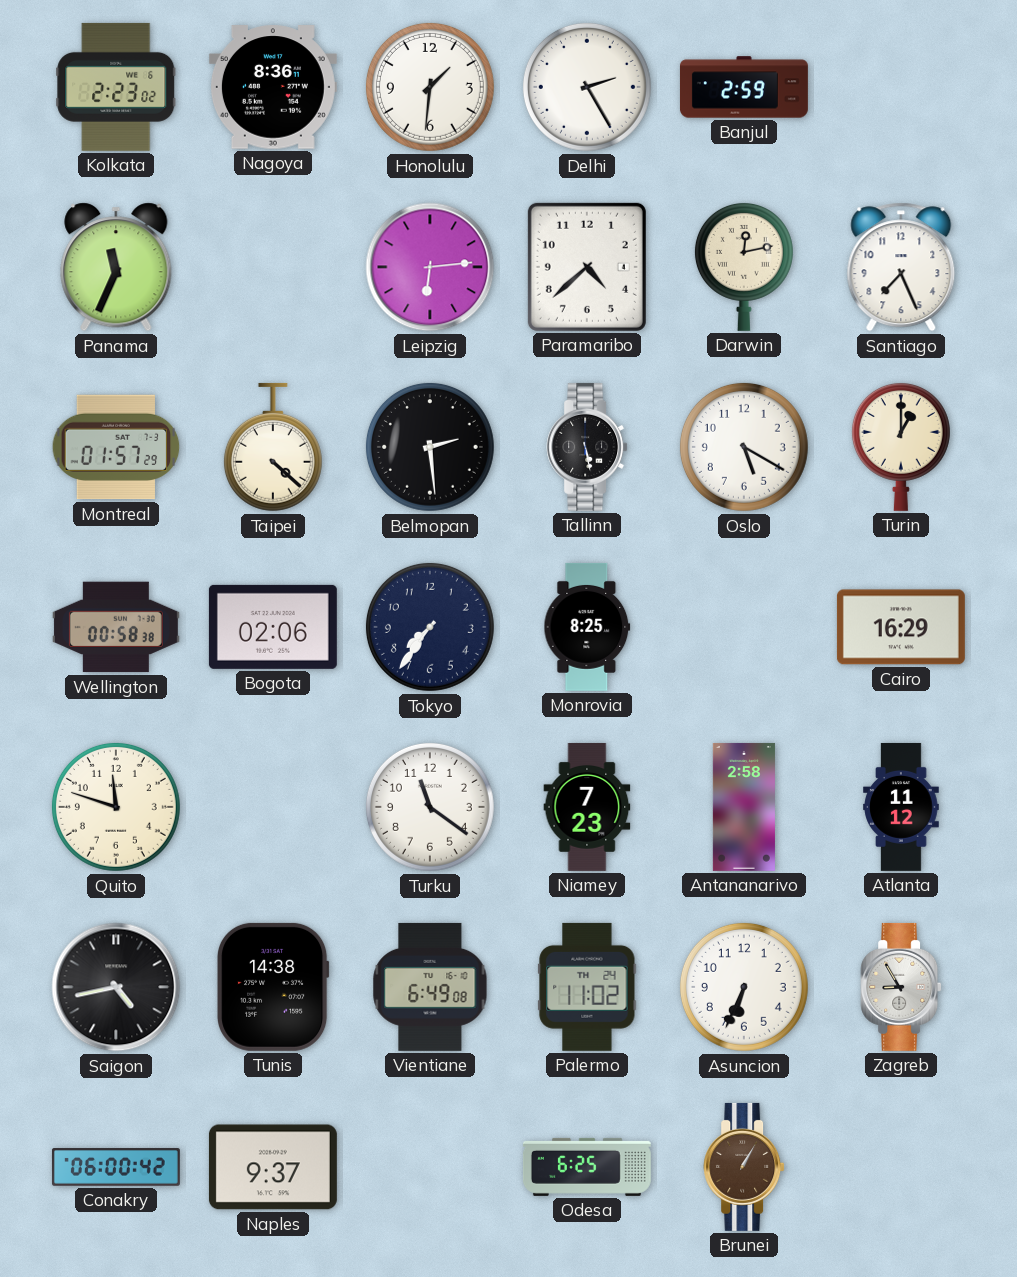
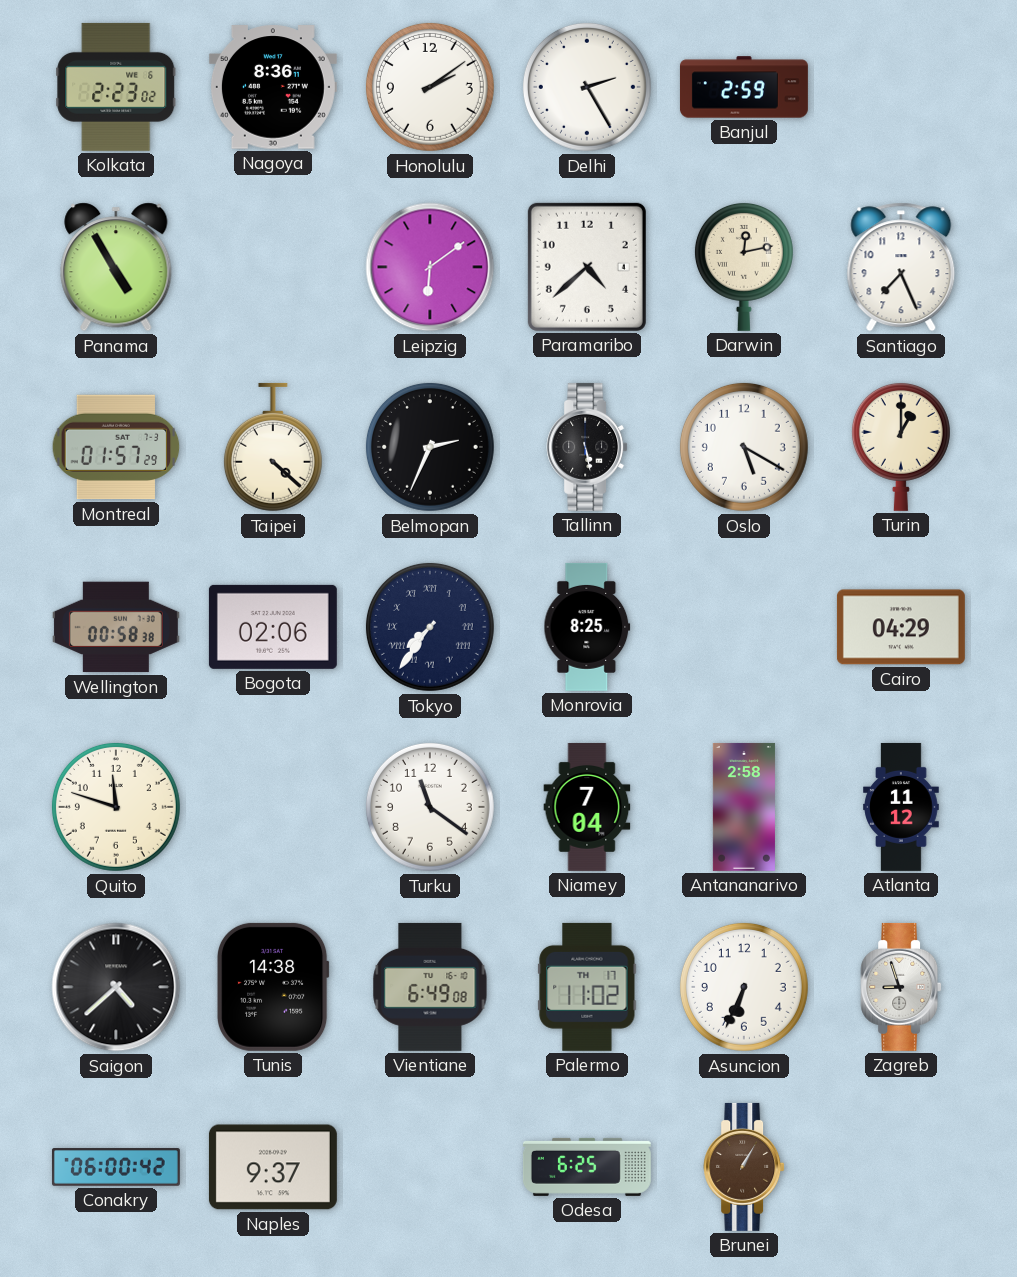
Honolulu: 1:31 -> 2:09
Panama: 11:34 -> 4:55
Leipzig: 6:14 -> 6:09
Belmopan: 2:29 -> 2:34
Tokyo numerals: Arabic -> Roman
Cairo: 16:29 -> 04:29
Niamey: 7:23 -> 7:04
Saigon: 4:43 -> 4:38
Palermo date: TH 24 -> TH 17
Zagreb: 8:55 -> 8:57
